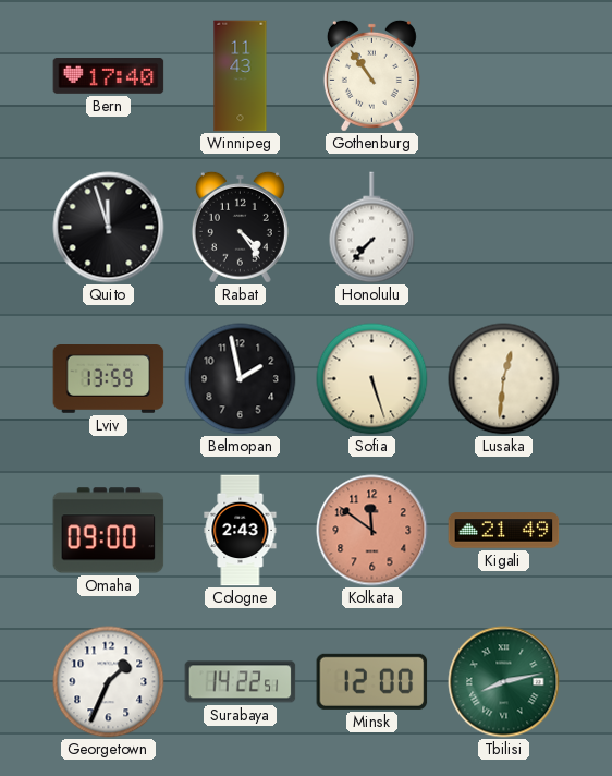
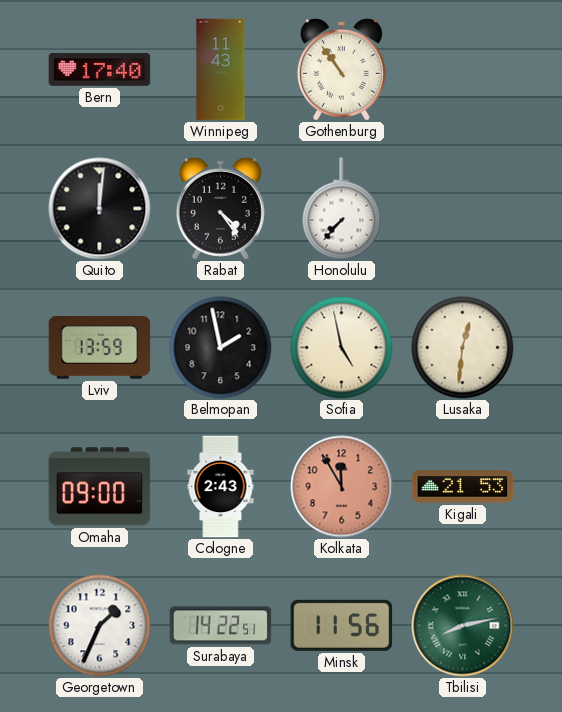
Quito: 11:57 -> 12:01
Sofia: 5:27 -> 4:58
Kolkata: 11:51 -> 11:55
Kigali: 21:49 -> 21:53
Minsk: 12:00 -> 11:56
